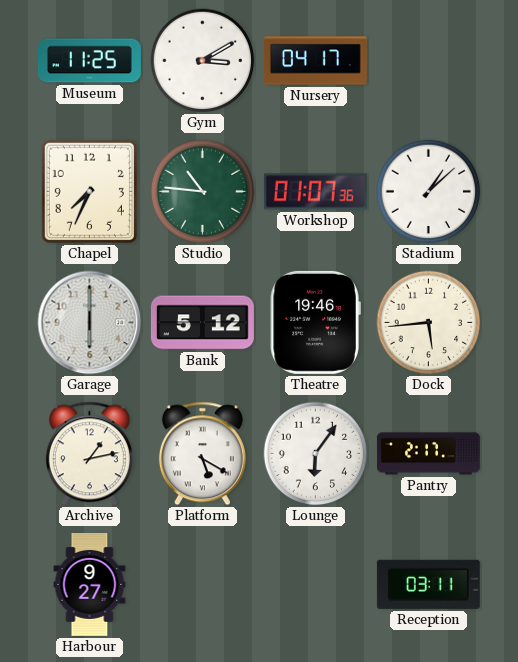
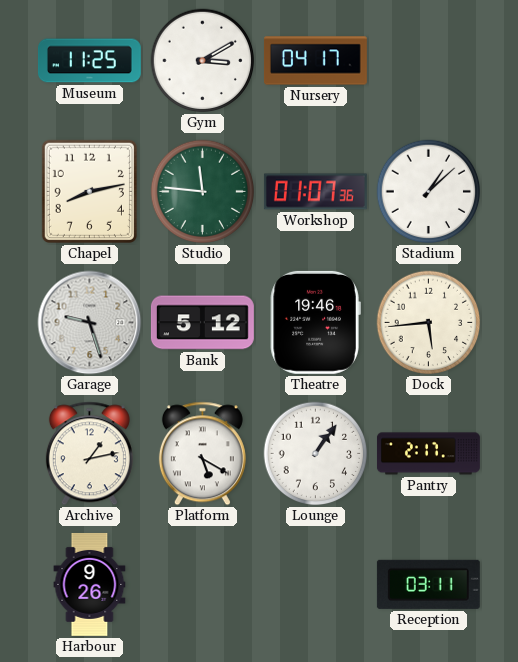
Chapel: 7:34 -> 8:13
Studio: 10:46 -> 11:46
Garage: 6:00 -> 9:27
Lounge: 6:06 -> 1:06
Harbour: 9:27 -> 9:26
